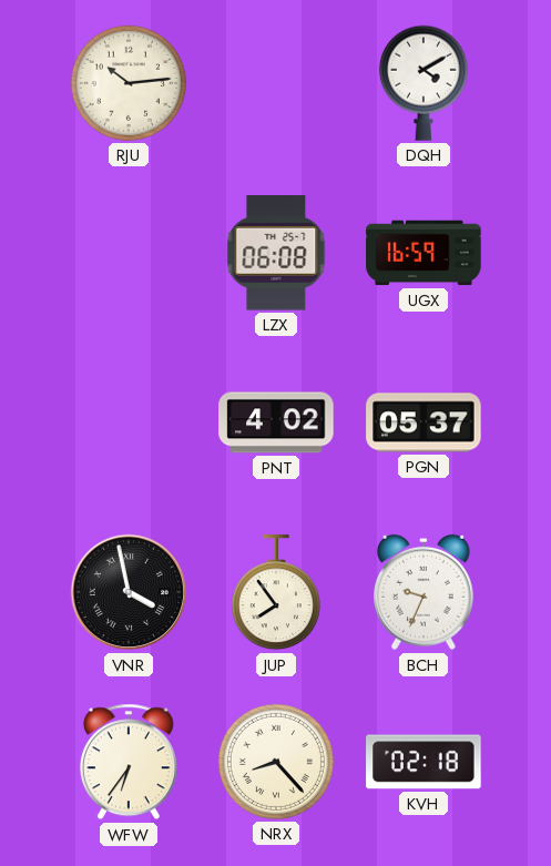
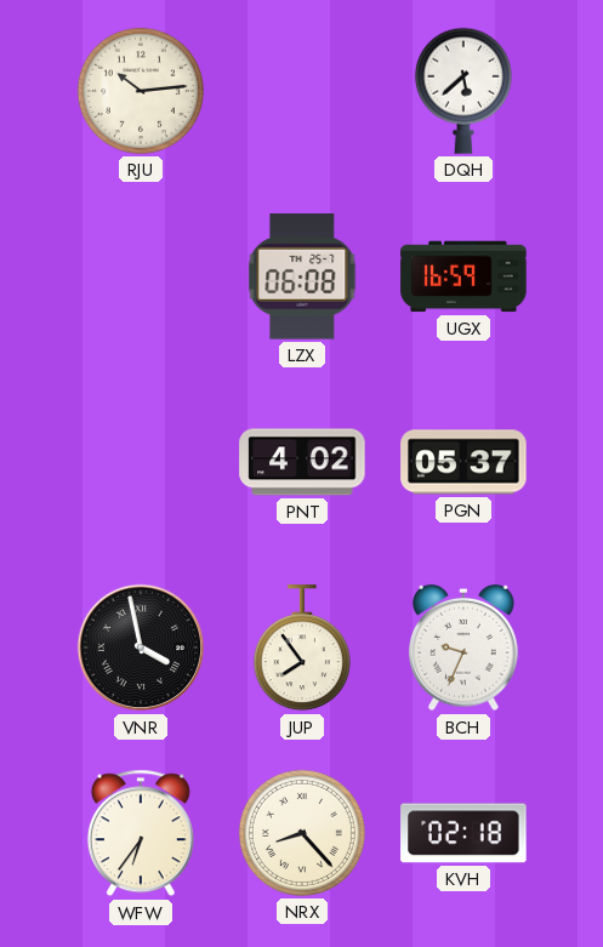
DQH: 4:10 -> 5:38
